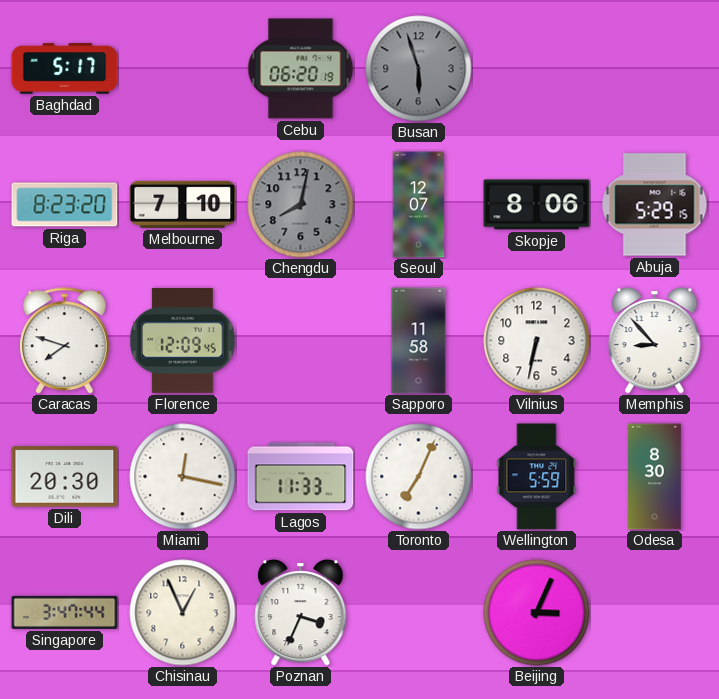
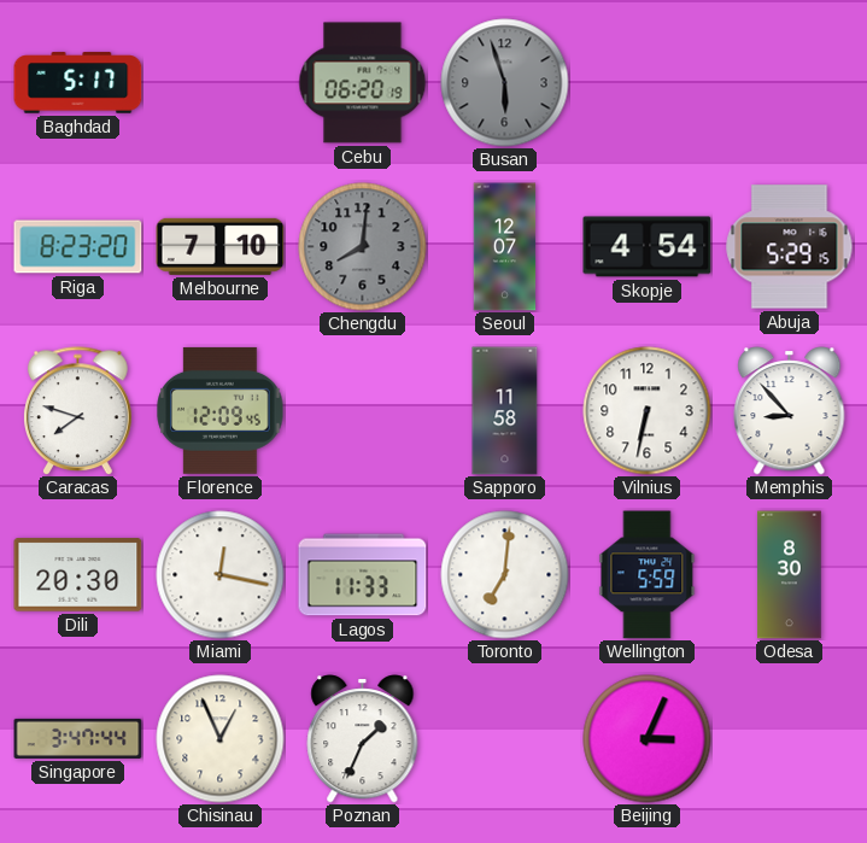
Chengdu: 8:02 -> 8:01
Skopje: 8:06 -> 4:54
Toronto: 7:04 -> 7:01
Poznan: 3:34 -> 1:34
